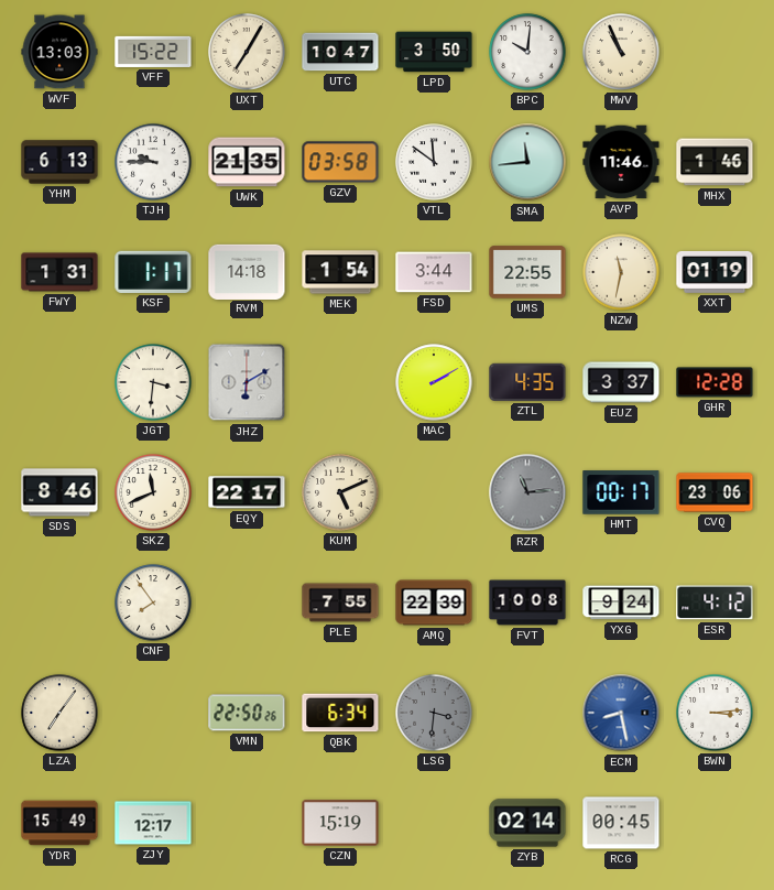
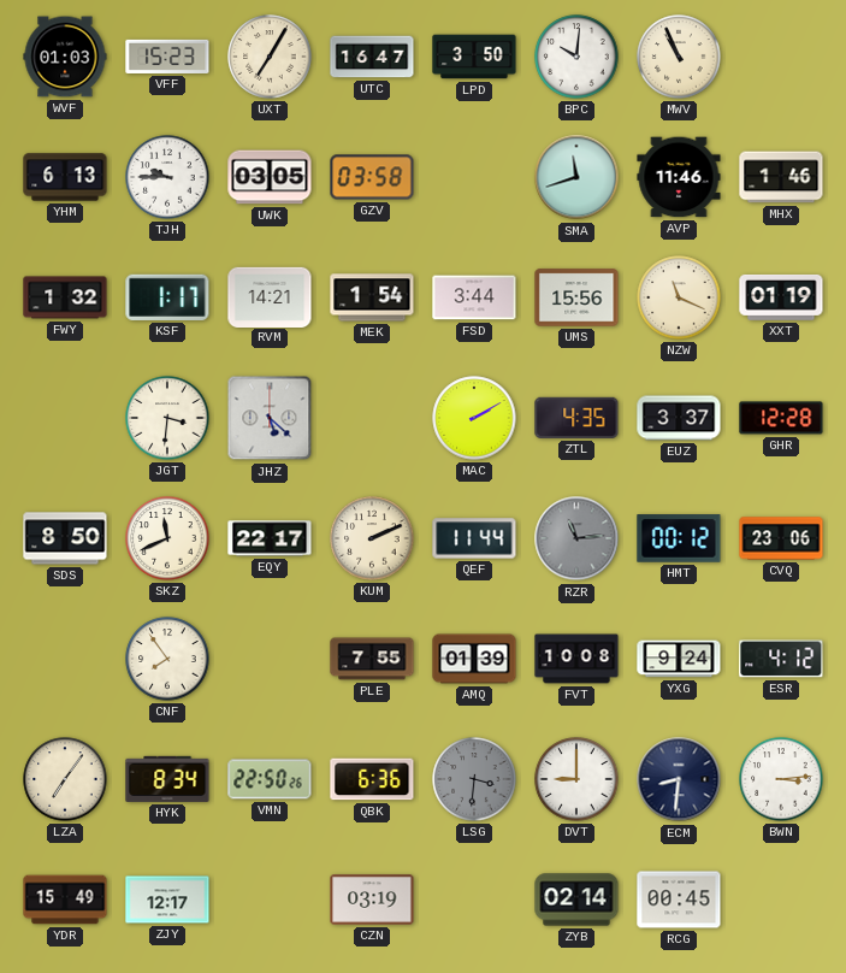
WVF: 13:03 -> 01:03
VFF: 15:22 -> 15:23
UTC: 10:47 -> 16:47
UWK: 21:35 -> 03:05
VTL: 11:51 -> none
SMA: 11:44 -> 11:42
FWY: 1:31 -> 1:32
RVM: 14:18 -> 14:21
UMS: 22:55 -> 15:56
NZW: 11:32 -> 11:19
JHZ: 6:10 -> 5:22
SDS: 8:46 -> 8:50
KUM: 5:11 -> 2:11
QEF: none -> 11:44
HMT: 00:17 -> 00:12
AMQ: 22:39 -> 01:39
HYK: none -> 8:34
QBK: 6:34 -> 6:36
DVT: none -> 9:00
ECM: 8:28 -> 8:31
ECM dial: blue -> navy
CZN: 15:19 -> 03:19
